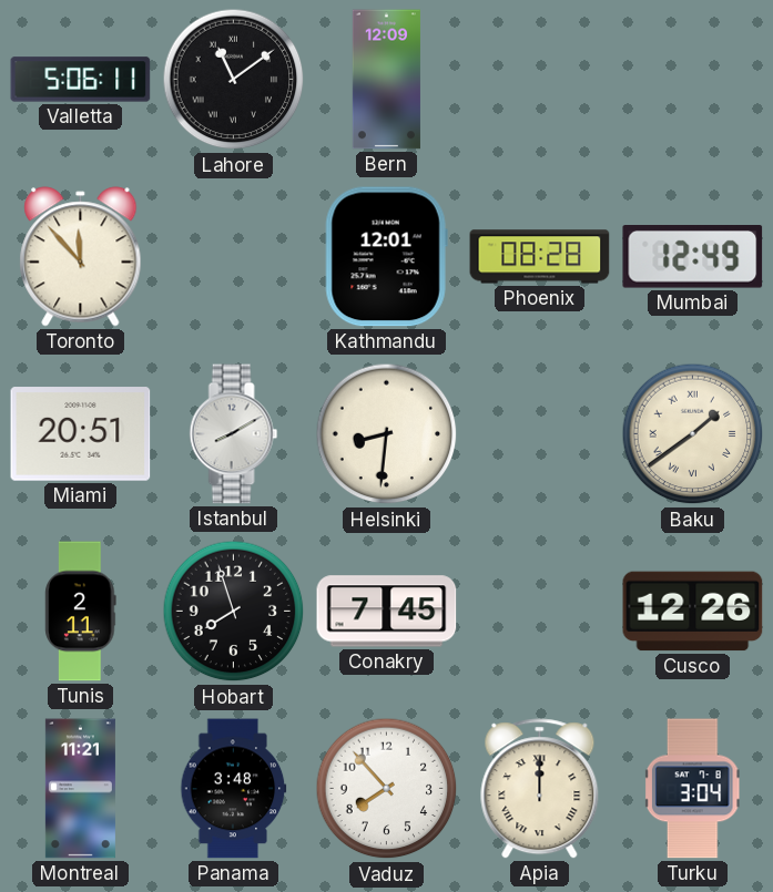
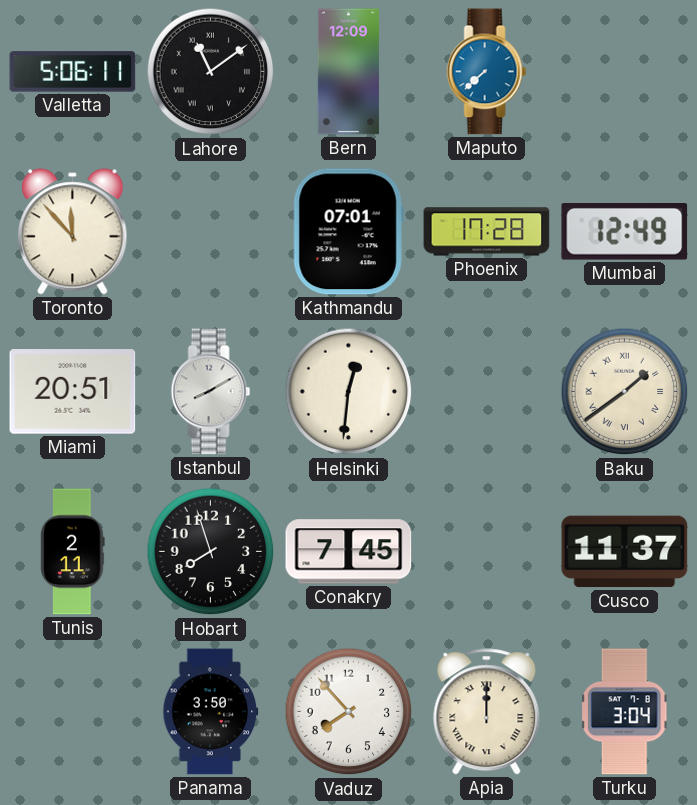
Maputo: none -> 7:38
Kathmandu: 12:01 -> 07:01
Phoenix: 08:28 -> 17:28
Helsinki: 8:31 -> 12:31
Cusco: 12:26 -> 11:37
Montreal: 11:21 -> none
Panama: 3:48 -> 3:50
